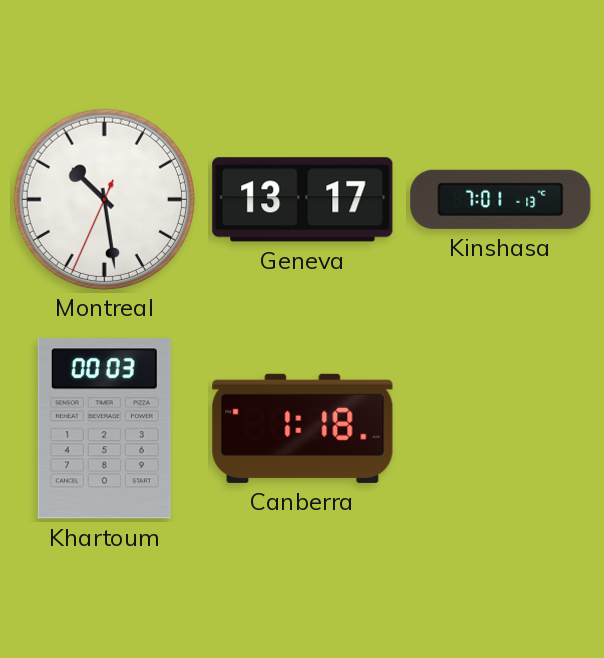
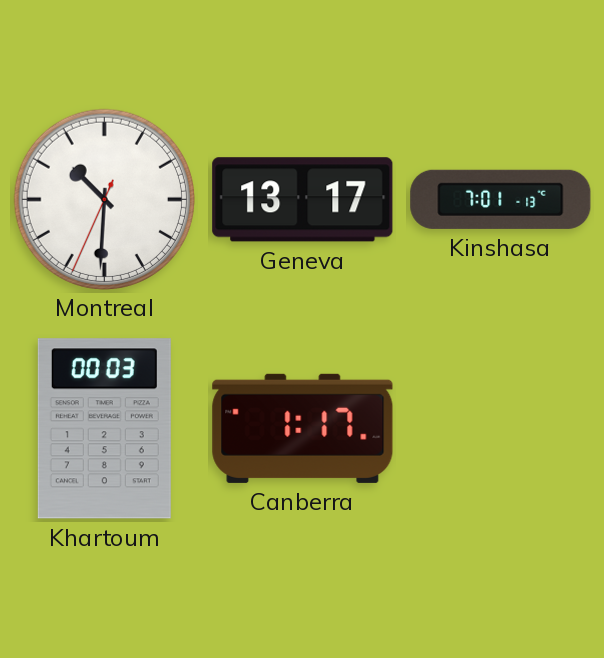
Montreal: 10:28 -> 10:30
Canberra: 1:18 -> 1:17
